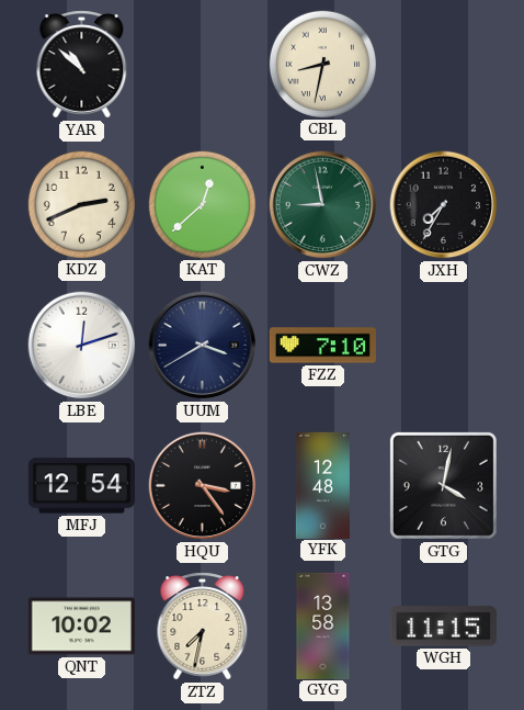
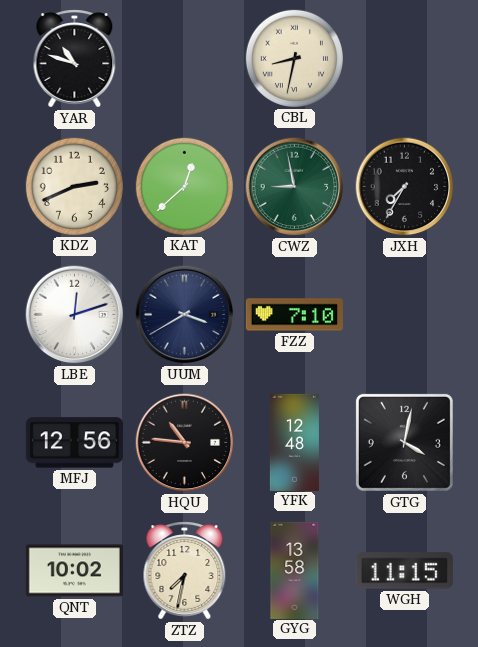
YAR: 10:52 -> 10:48
MFJ: 12:54 -> 12:56
HQU: 3:24 -> 10:46
